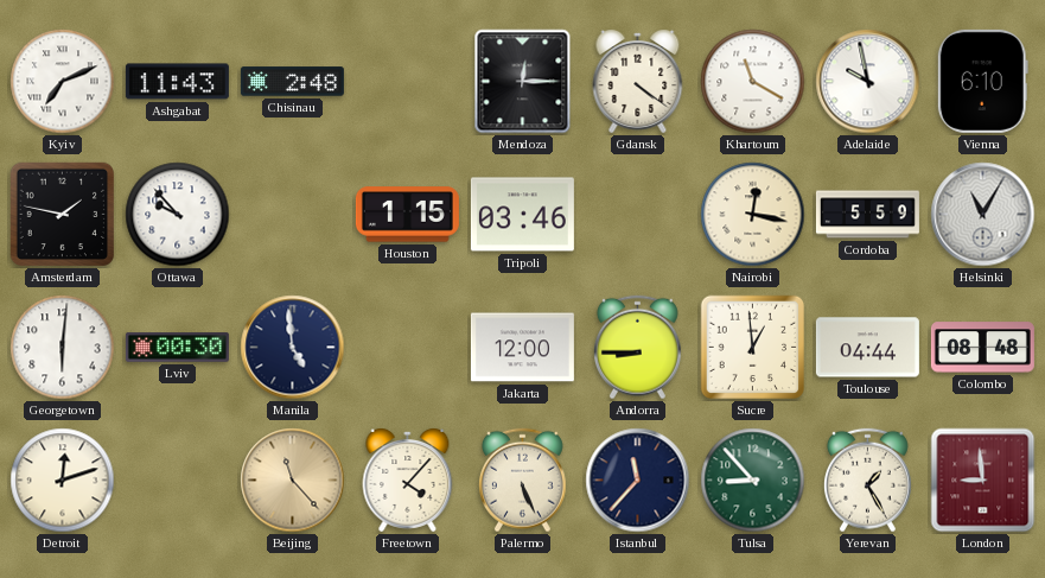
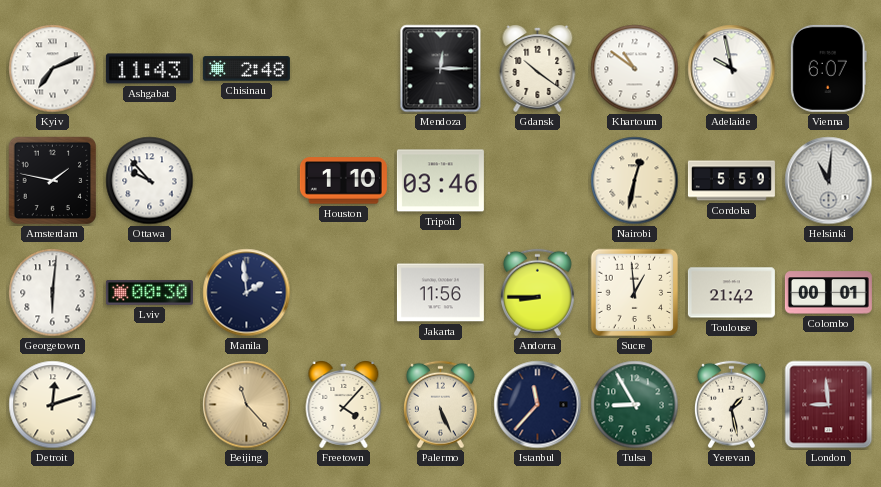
Gdansk: 4:21 -> 10:21
Khartoum: 11:20 -> 10:51
Vienna: 6:10 -> 6:07
Houston: 1:15 -> 1:10
Nairobi: 12:17 -> 12:32
Helsinki: 11:05 -> 11:01
Manila: 4:59 -> 1:59
Jakarta: 12:00 -> 11:56
Toulouse: 04:44 -> 21:42
Colombo: 08:48 -> 00:01
Tulsa: 8:53 -> 8:55
Yerevan: 1:25 -> 1:28
